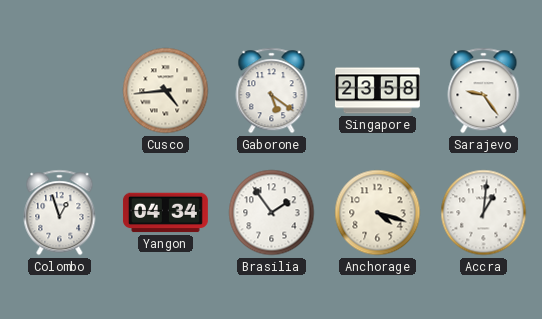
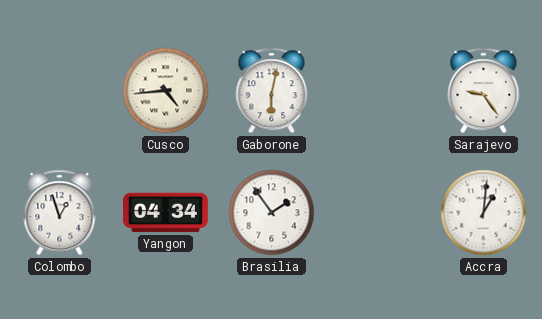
Gaborone: 5:21 -> 6:02
Singapore: 23:58 -> none
Anchorage: 4:18 -> none
